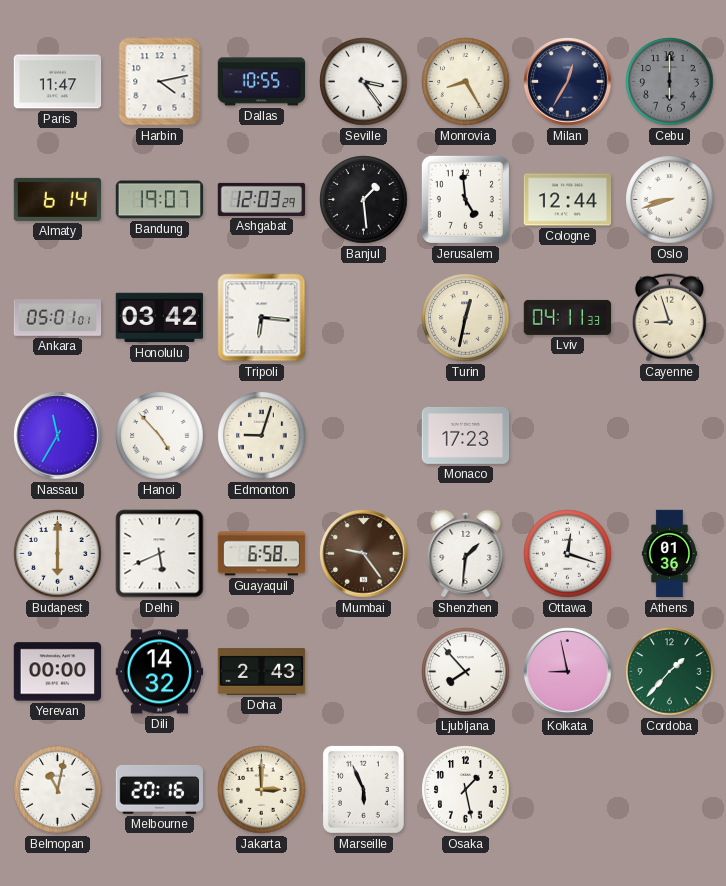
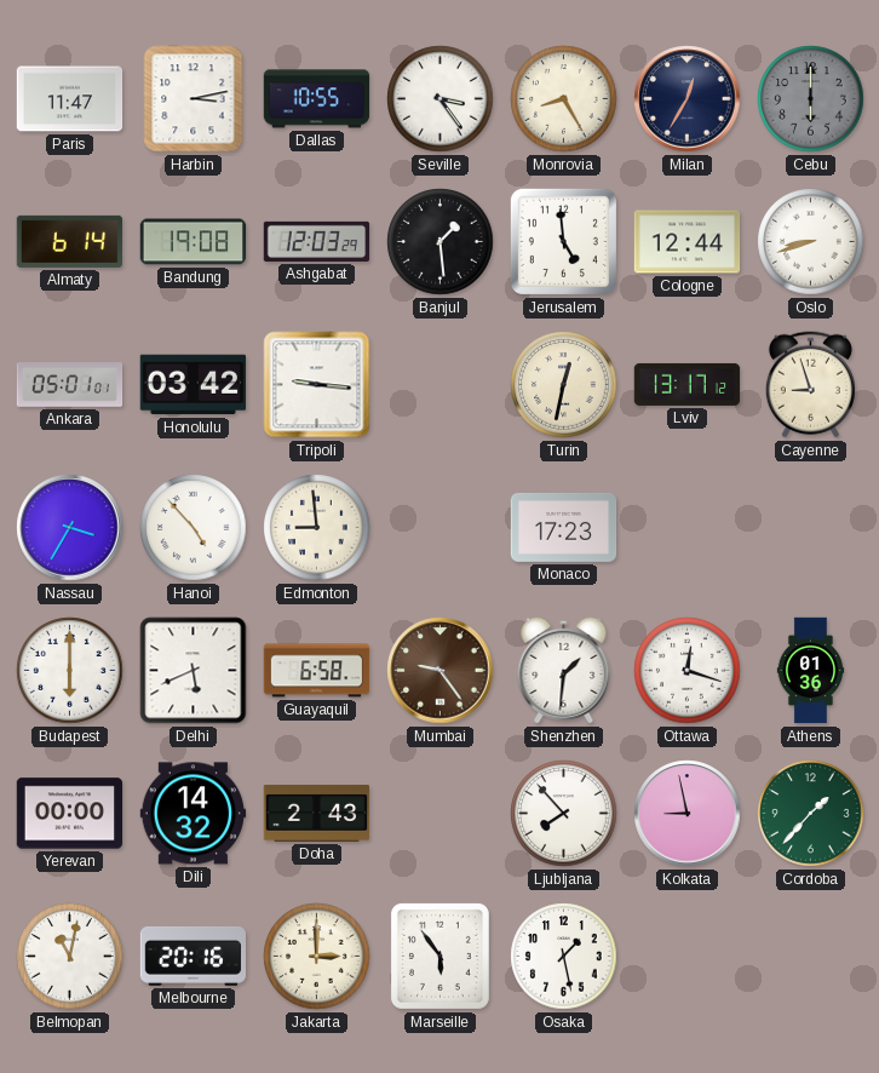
Harbin: 4:13 -> 3:13
Bandung: 19:07 -> 19:08
Tripoli: 6:16 -> 9:16
Lviv: 04:11 -> 13:17
Nassau: 11:35 -> 3:35
Edmonton: 9:03 -> 8:59
Marseille: 5:56 -> 5:54
